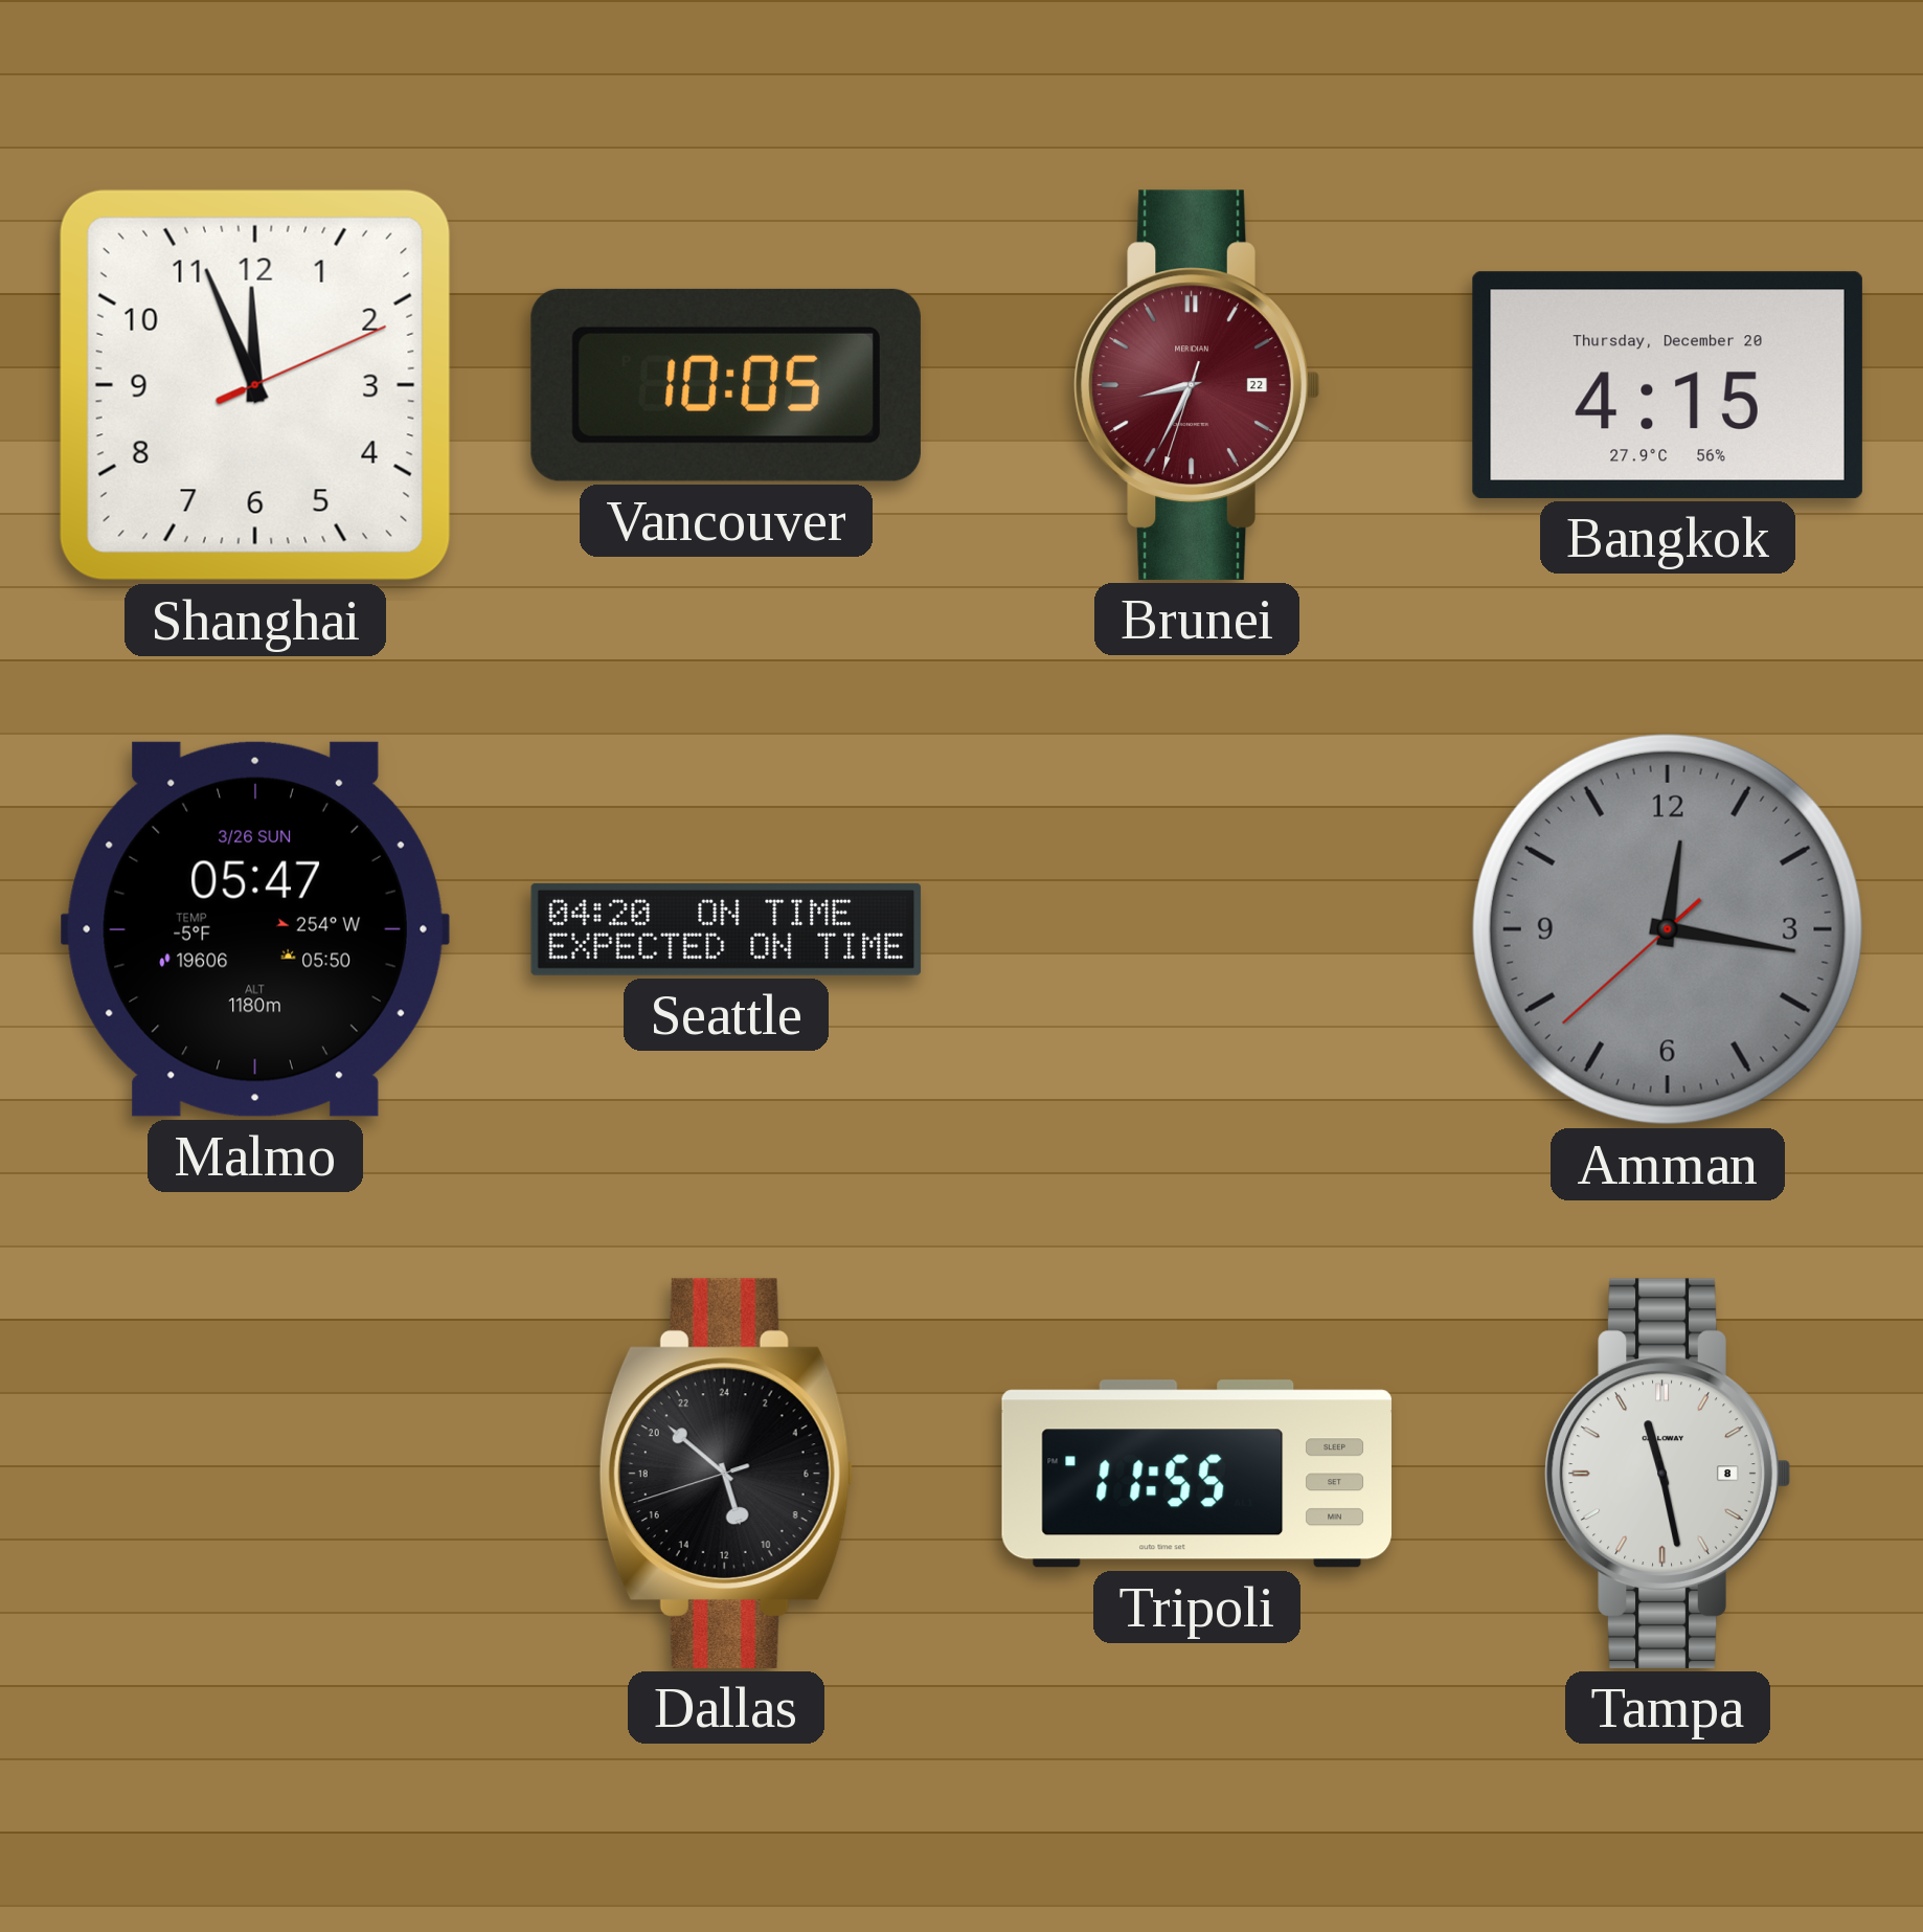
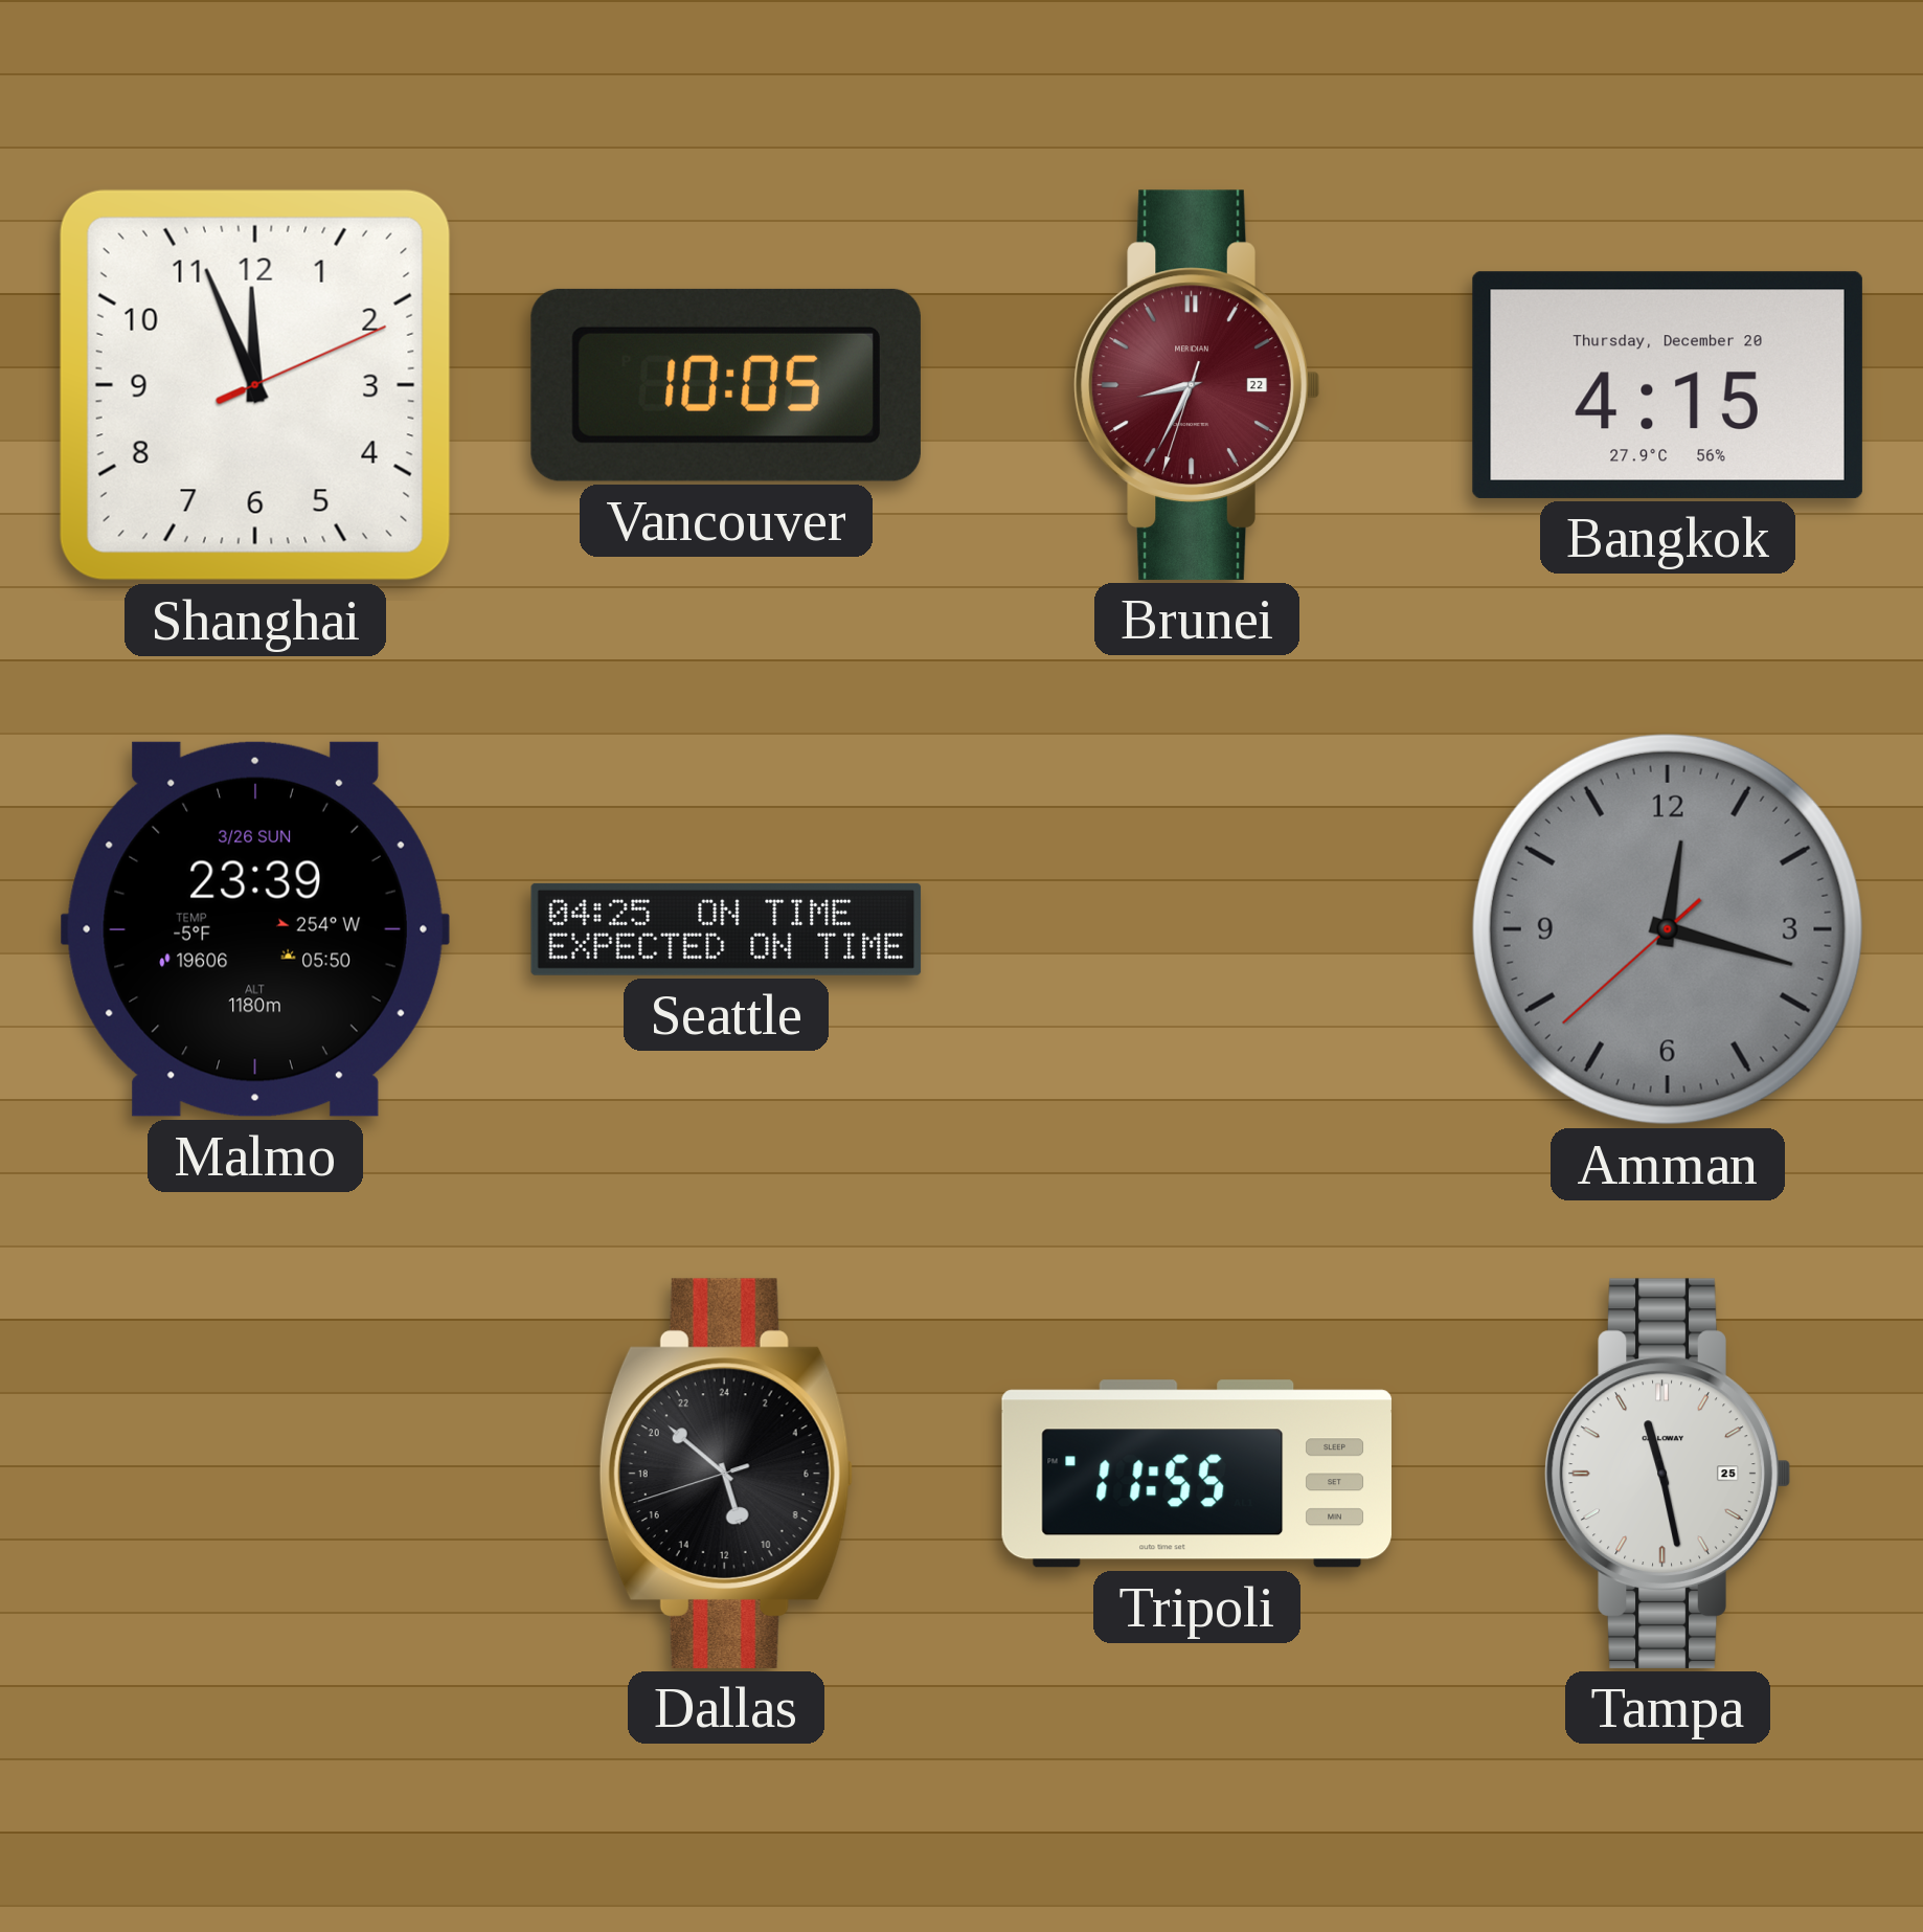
Malmo: 05:47 -> 23:39
Seattle: 04:20 -> 04:25
Amman: 12:16 -> 12:17
Tampa date: 8 -> 25
